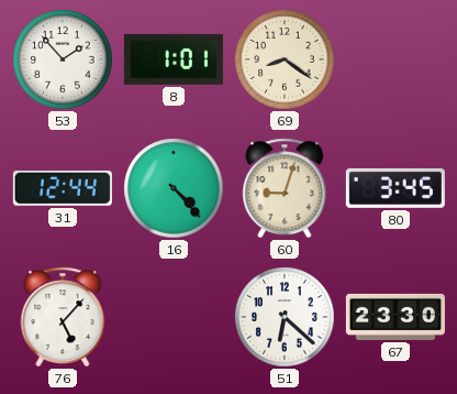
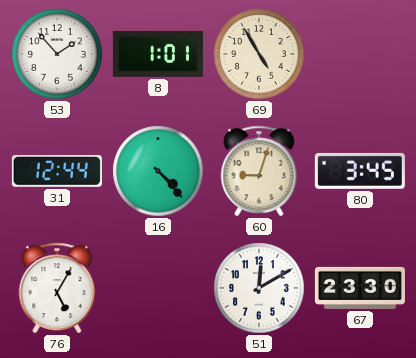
69: 8:21 -> 4:55
76: 5:07 -> 5:05
51: 6:22 -> 12:10
